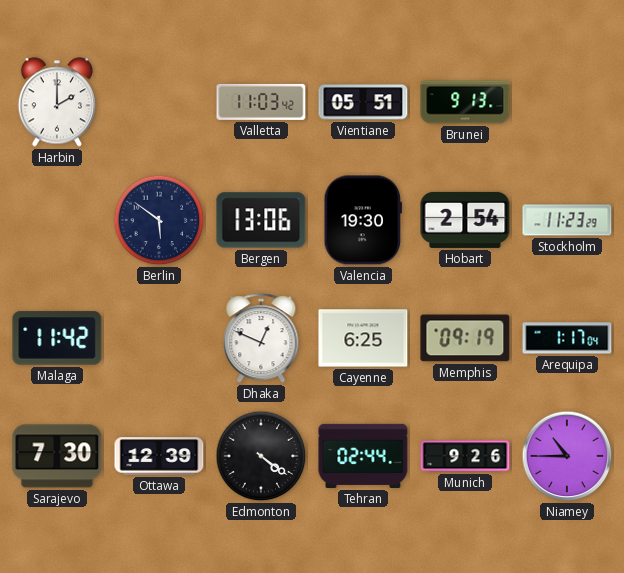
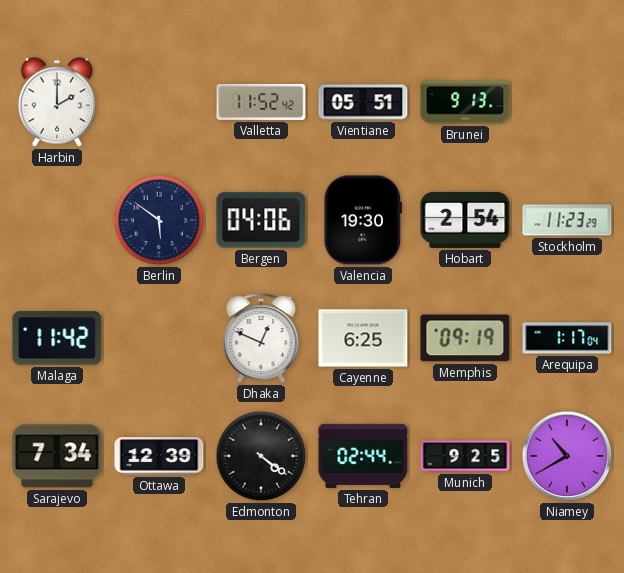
Valletta: 11:03 -> 11:52
Bergen: 13:06 -> 04:06
Sarajevo: 7:30 -> 7:34
Munich: 9:26 -> 9:25
Niamey: 10:45 -> 10:40
